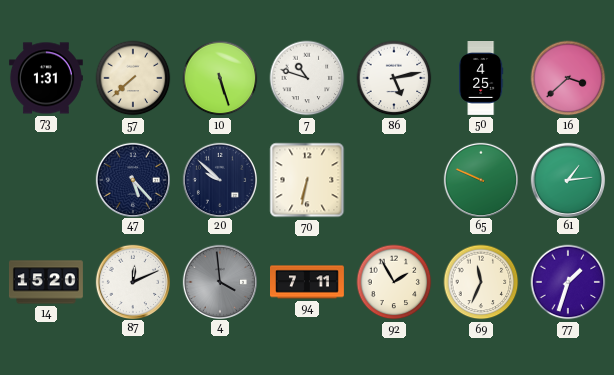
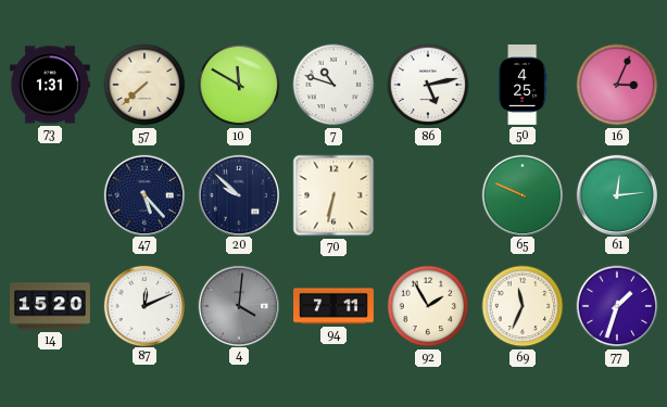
10: 5:27 -> 11:50
16: 3:38 -> 3:04
61: 1:14 -> 12:14
4: 3:59 -> 4:01
